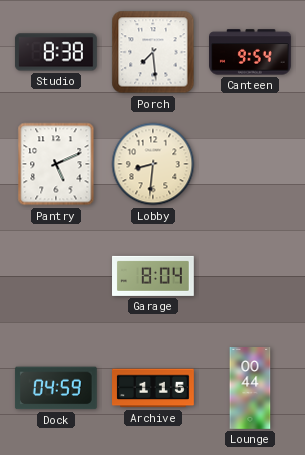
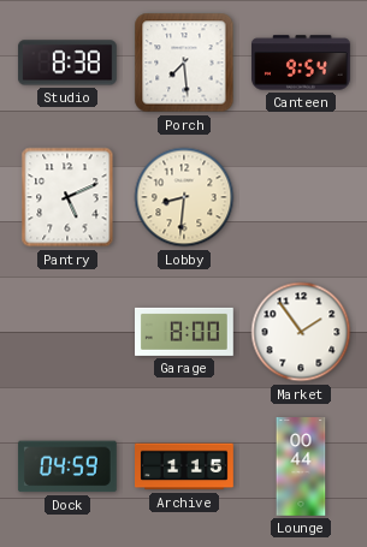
Garage: 8:04 -> 8:00
Market: none -> 1:54
